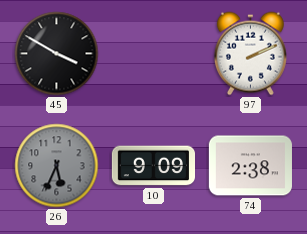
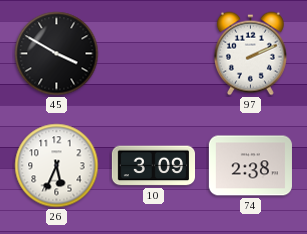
26 dial: grey -> white
10: 9:09 -> 3:09
